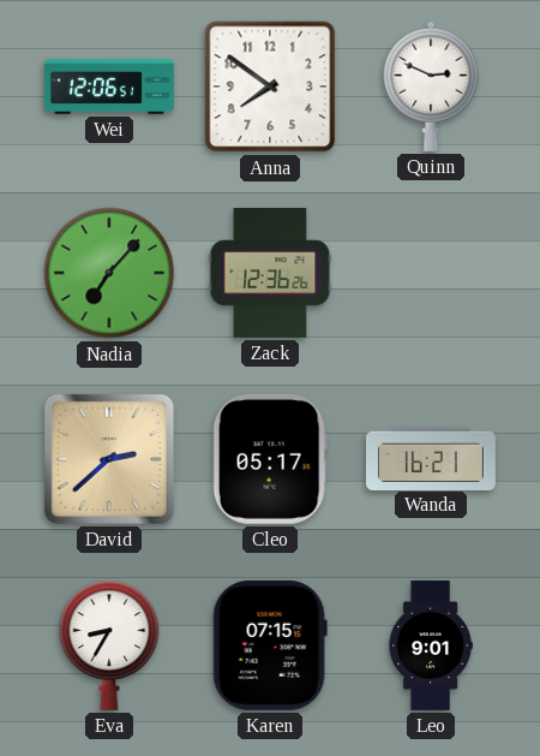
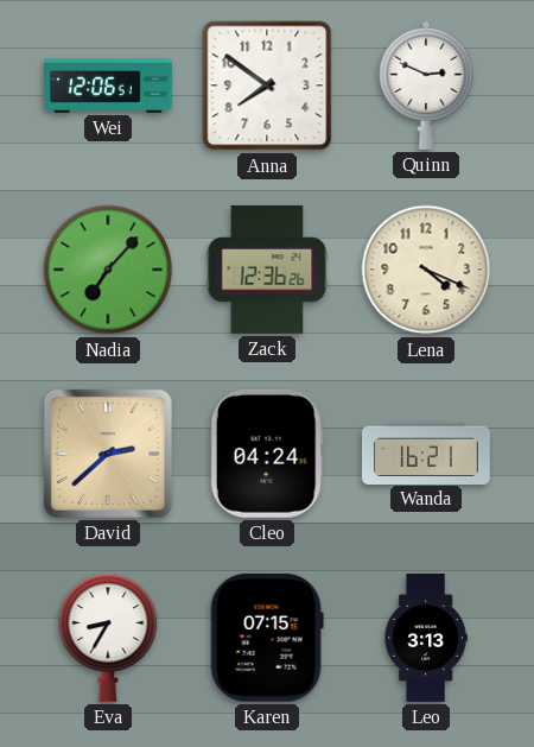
Lena: none -> 4:19
Cleo: 05:17 -> 04:24
Leo: 9:01 -> 3:13
